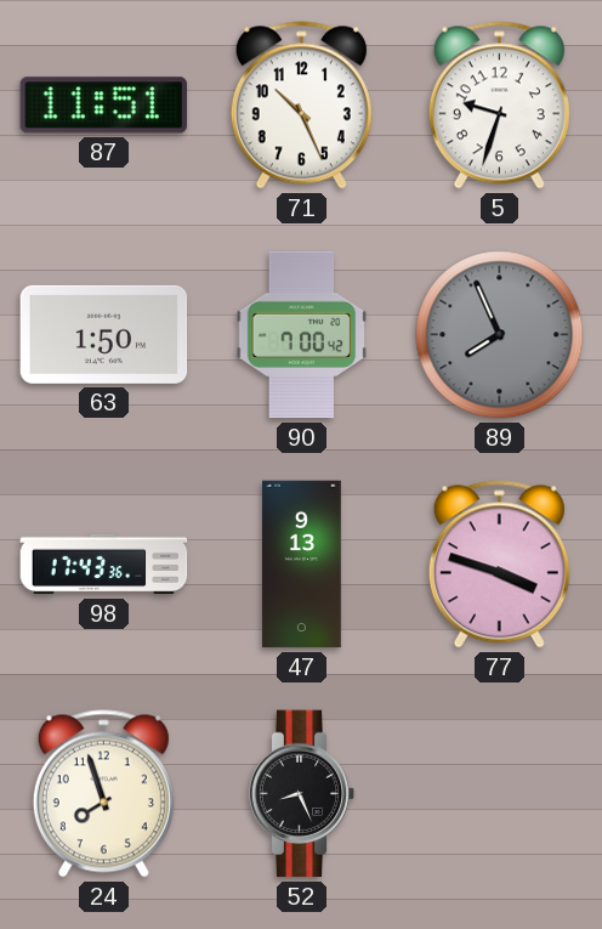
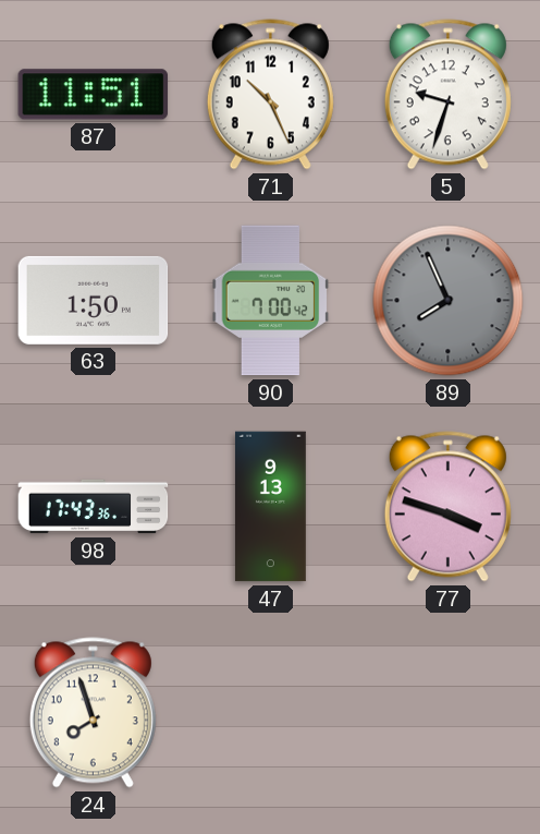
52: 8:26 -> none
